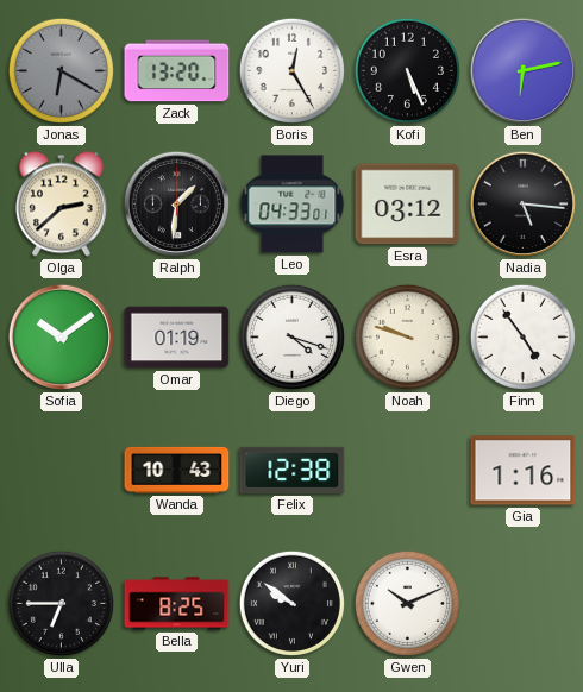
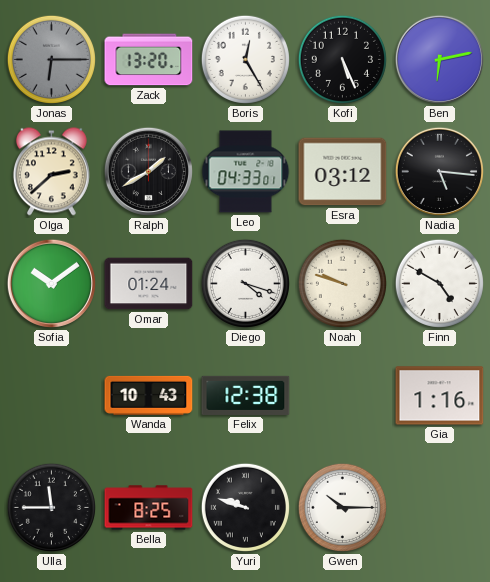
Jonas: 6:20 -> 6:15
Ralph: 1:31 -> 1:40
Omar: 01:19 -> 01:24
Finn: 4:54 -> 4:50
Ulla: 6:45 -> 11:45
Yuri: 9:51 -> 9:48
Gwen: 10:11 -> 10:15
